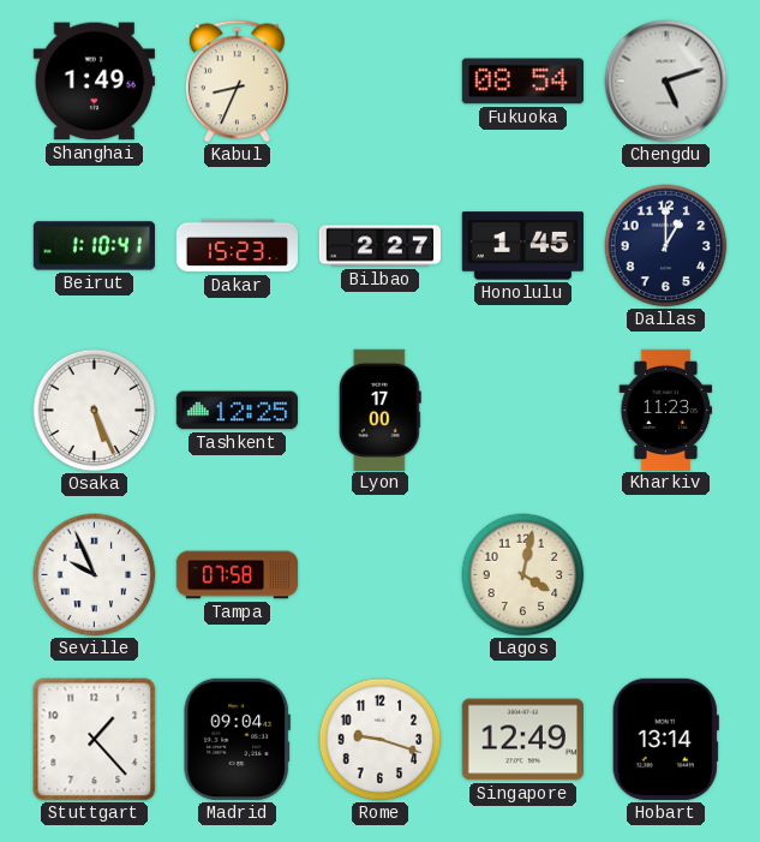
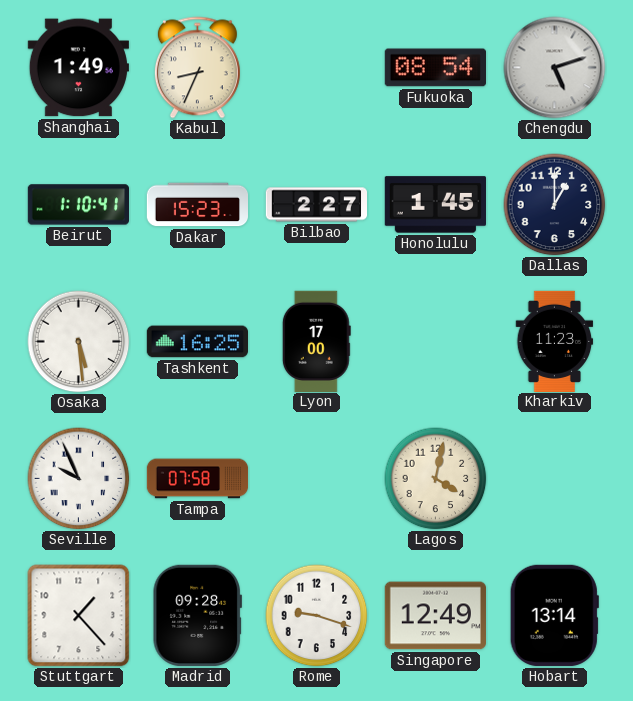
Osaka: 5:26 -> 5:29
Tashkent: 12:25 -> 16:25
Madrid: 09:04 -> 09:28
